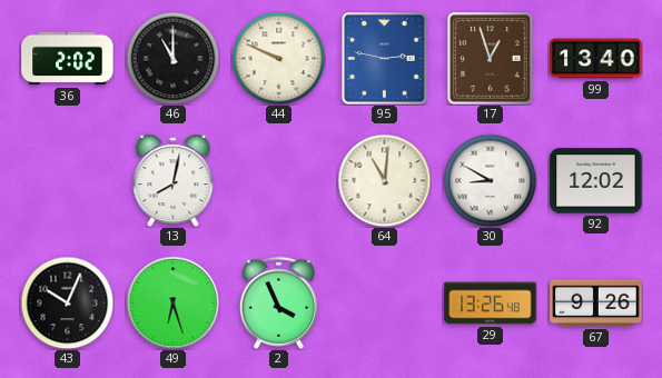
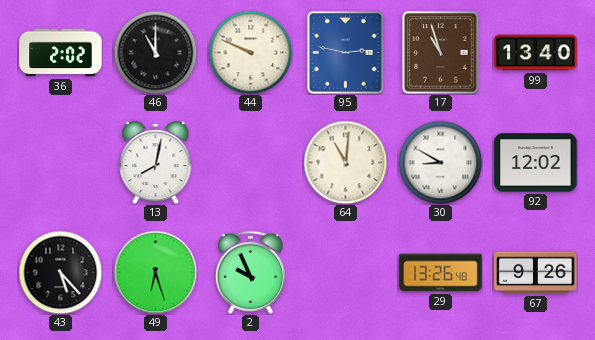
17: 12:57 -> 10:57
43: 10:04 -> 5:23
2: 3:56 -> 9:56
